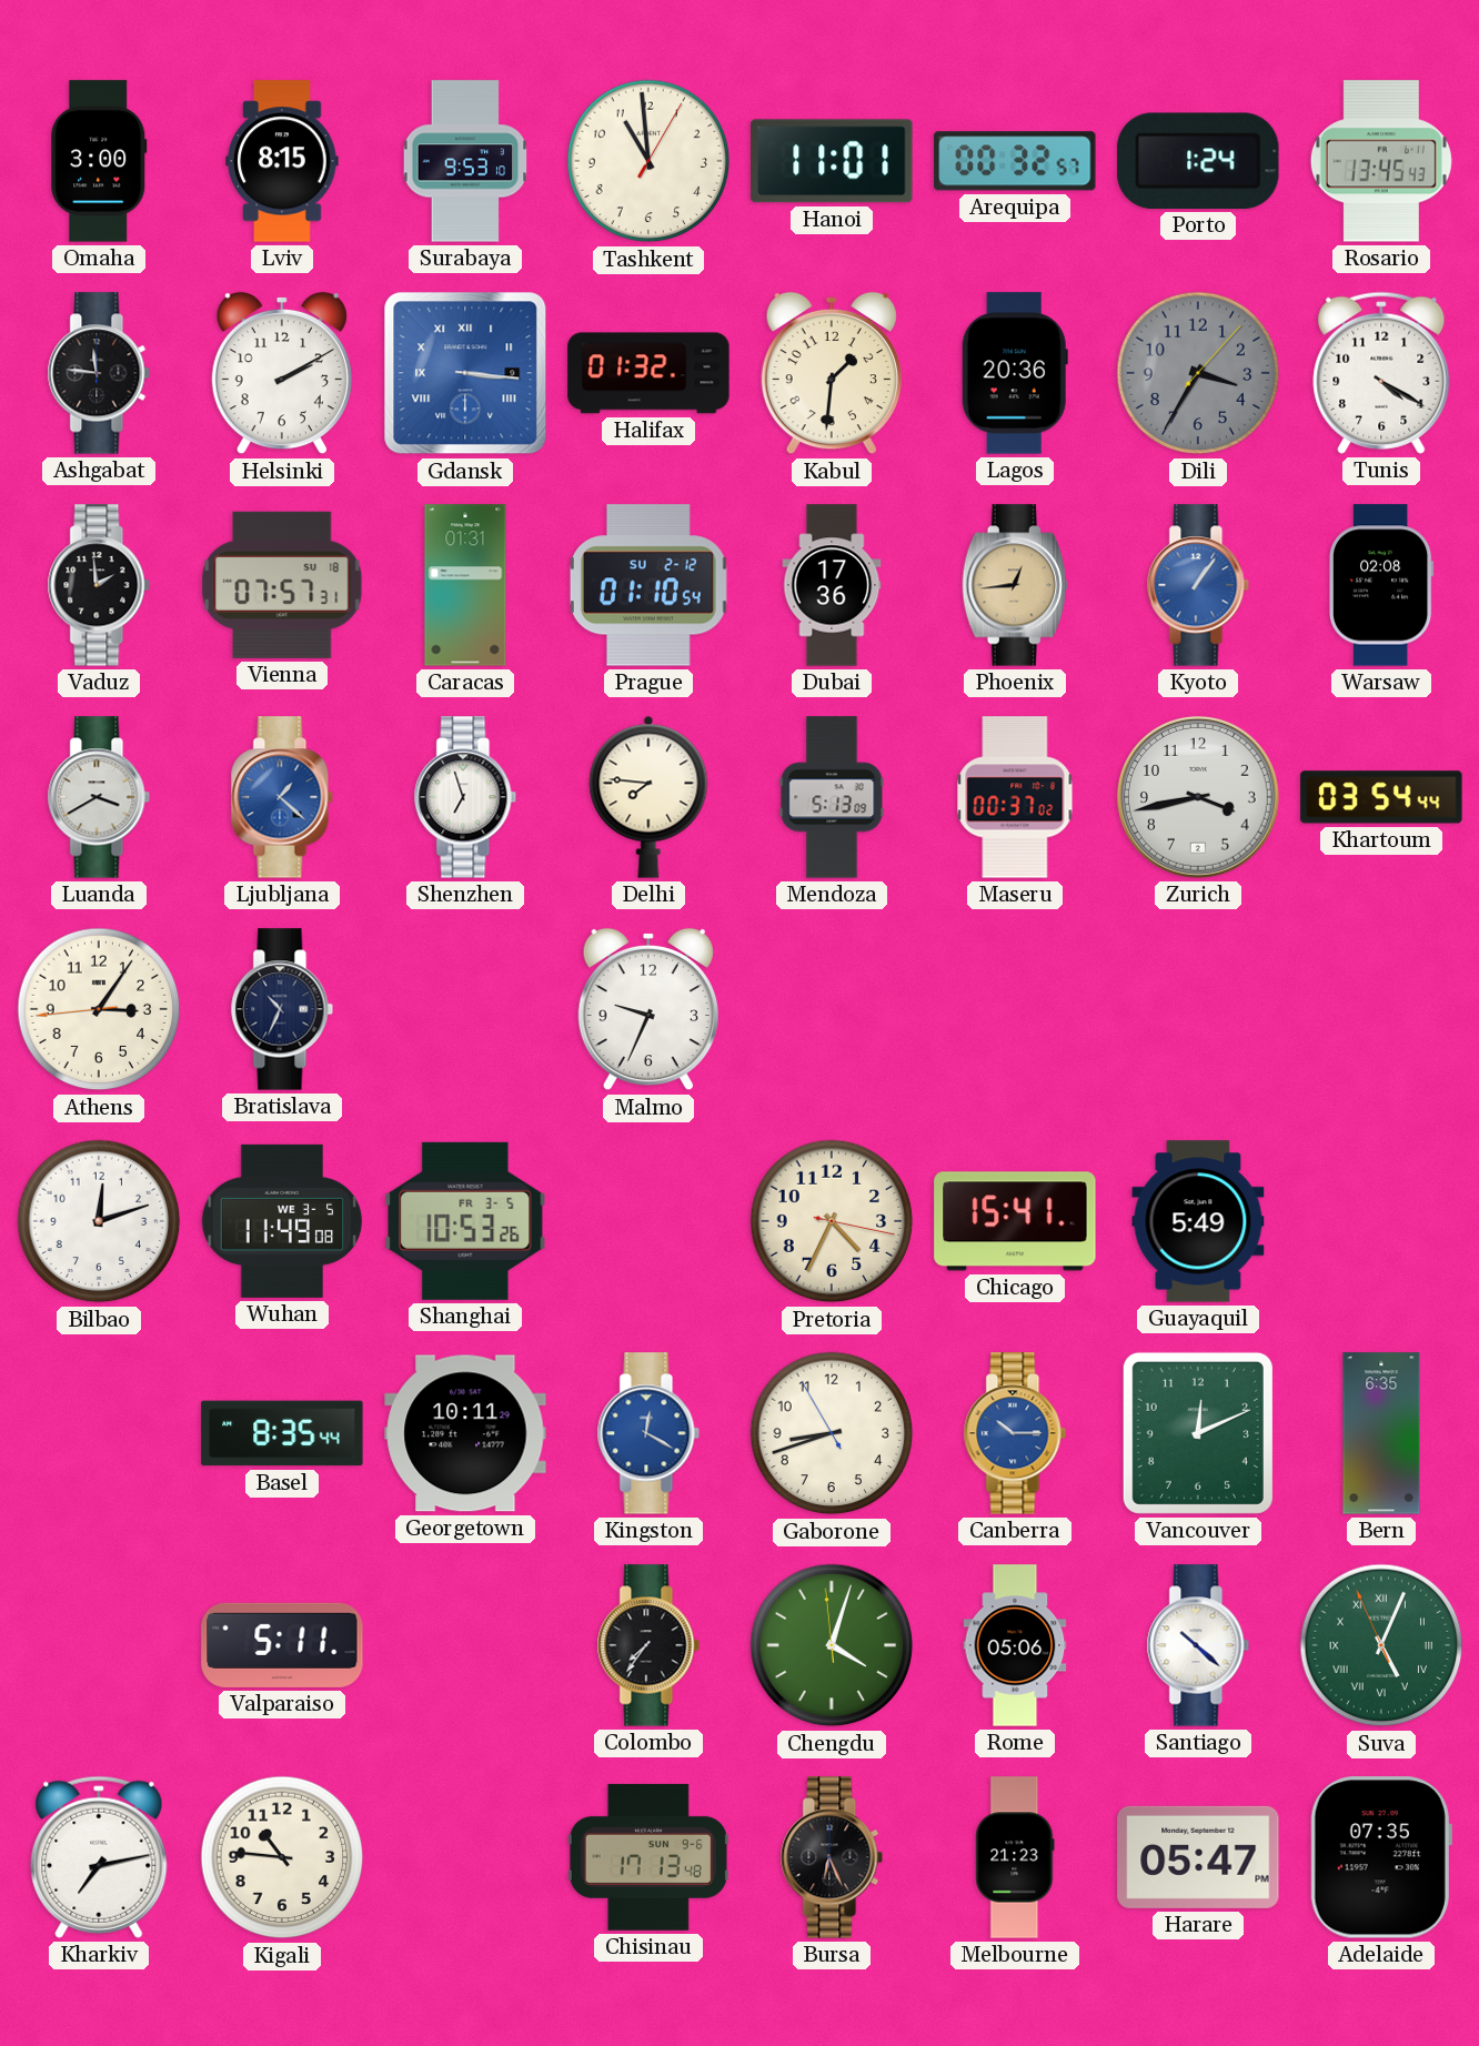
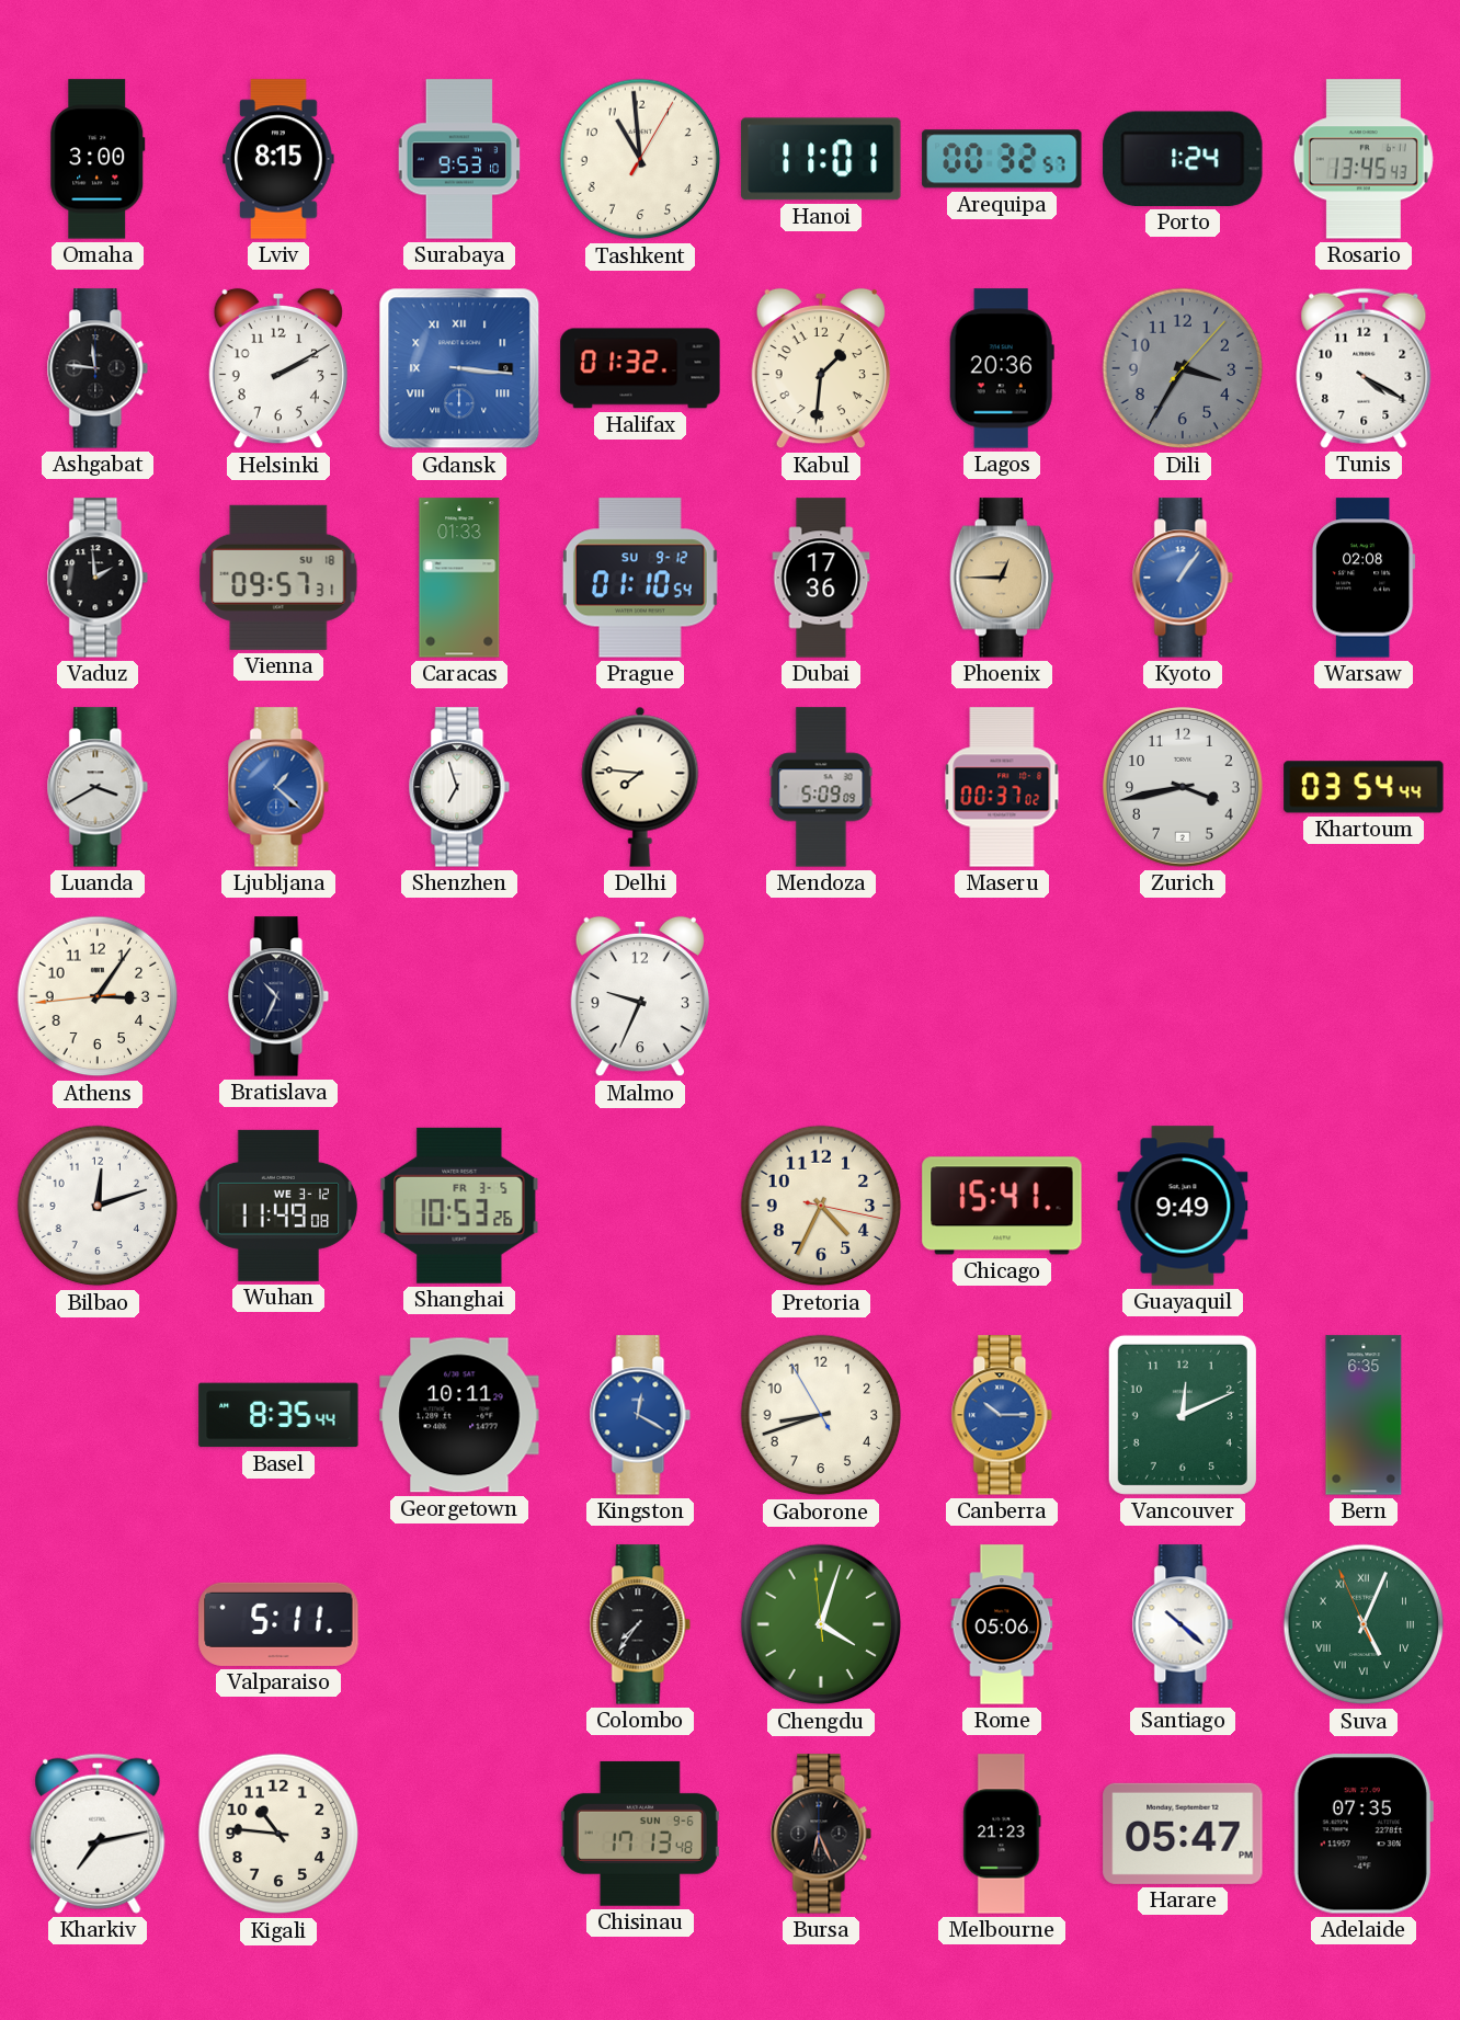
Vienna: 07:57 -> 09:57
Caracas: 01:31 -> 01:33
Prague date: SU 2-12 -> SU 9-12
Phoenix: 12:44 -> 12:45
Mendoza: 5:13 -> 5:09
Wuhan date: WE 3-5 -> WE 3-12
Guayaquil: 5:49 -> 9:49
